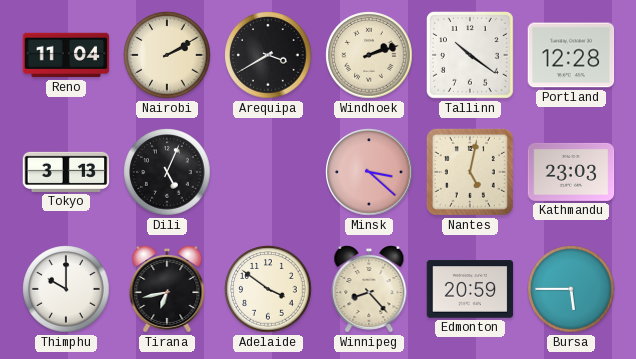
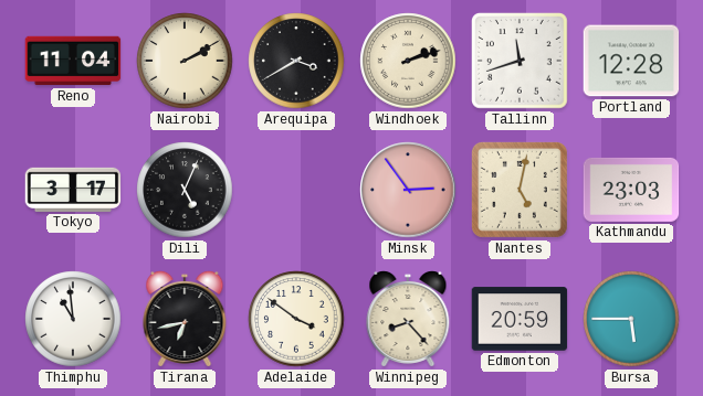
Tallinn: 10:21 -> 11:42
Tokyo: 3:13 -> 3:17
Minsk: 3:22 -> 2:54
Thimphu: 10:00 -> 10:59
